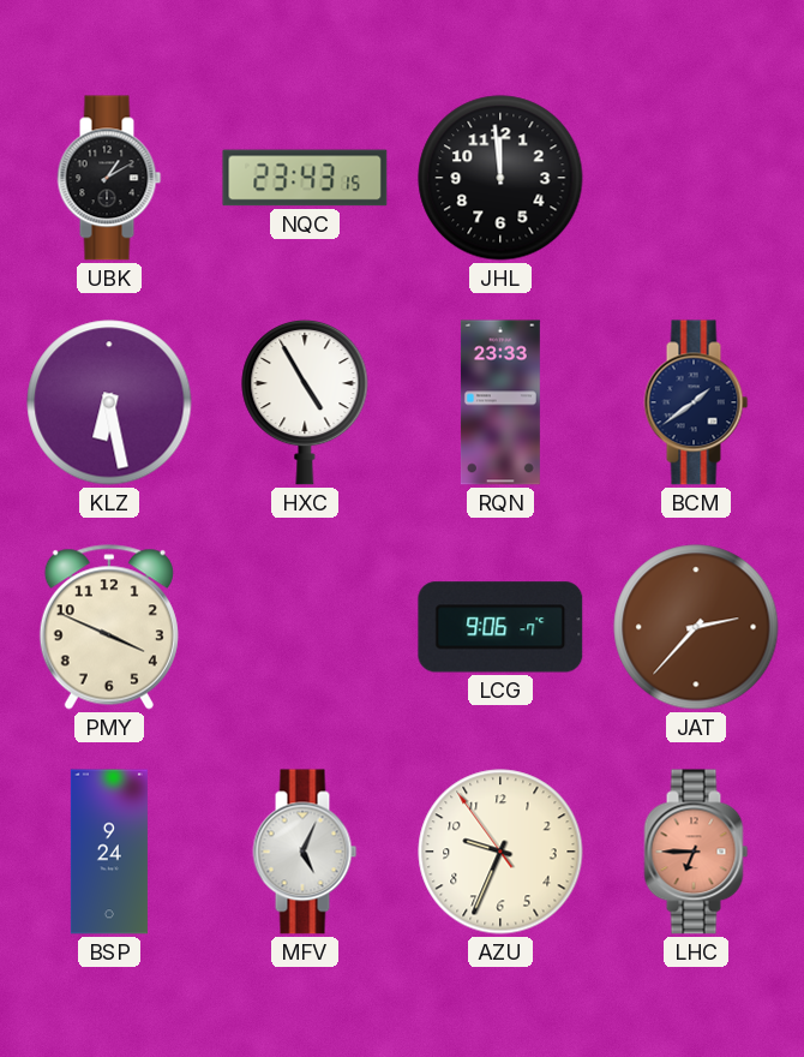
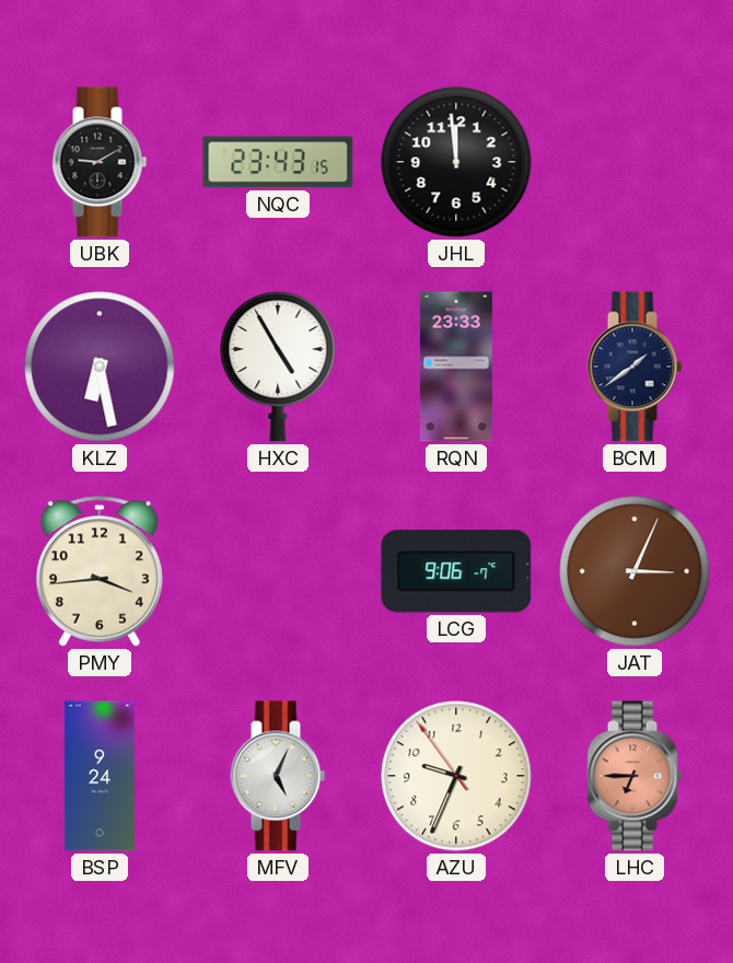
UBK: 1:10 -> 9:10
PMY: 3:49 -> 3:44
JAT: 2:37 -> 3:04
